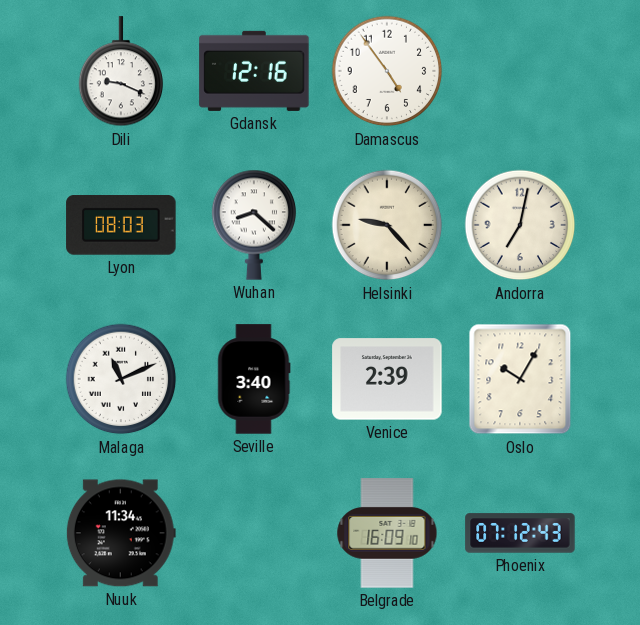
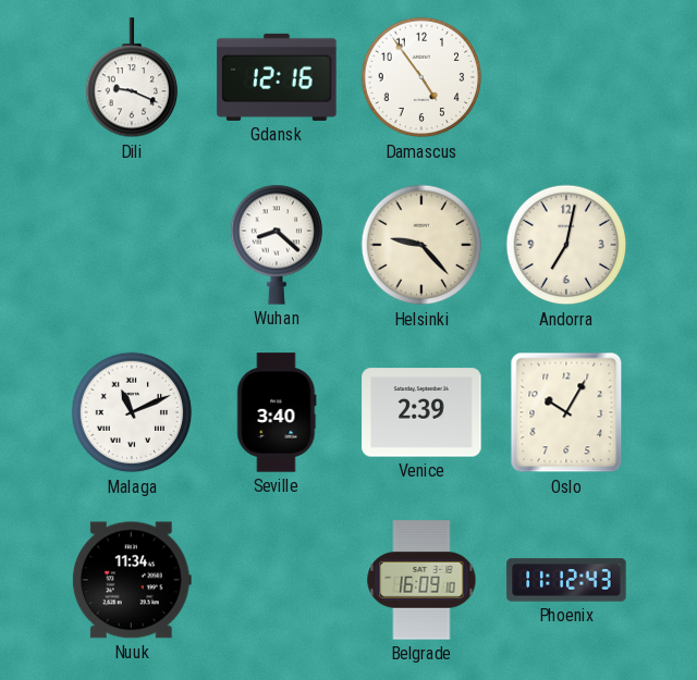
Lyon: 08:03 -> none
Phoenix: 07:12 -> 11:12
